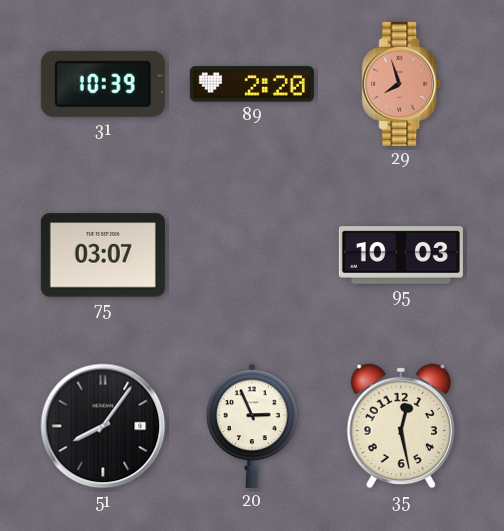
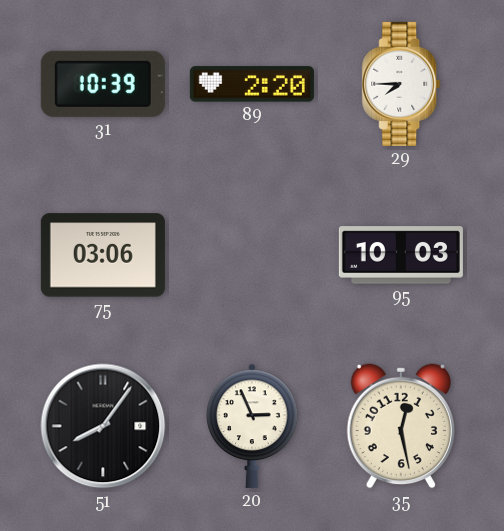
29: 7:57 -> 7:45
29 dial: salmon -> white
75: 03:07 -> 03:06
